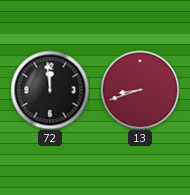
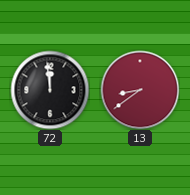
13: 8:42 -> 8:39
